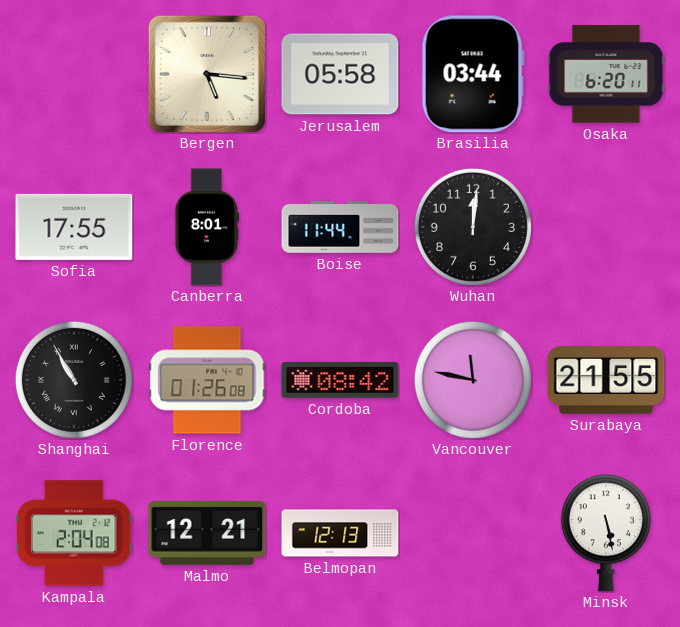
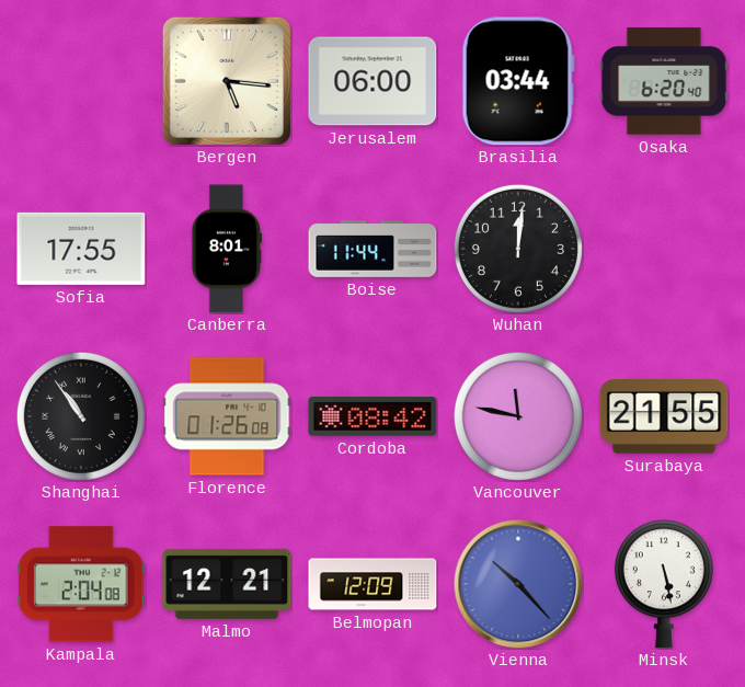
Jerusalem: 05:58 -> 06:00
Osaka: 6:20:11 -> 6:20:40
Shanghai: 10:55 -> 10:54
Belmopan: 12:13 -> 12:09
Vienna: none -> 10:23
